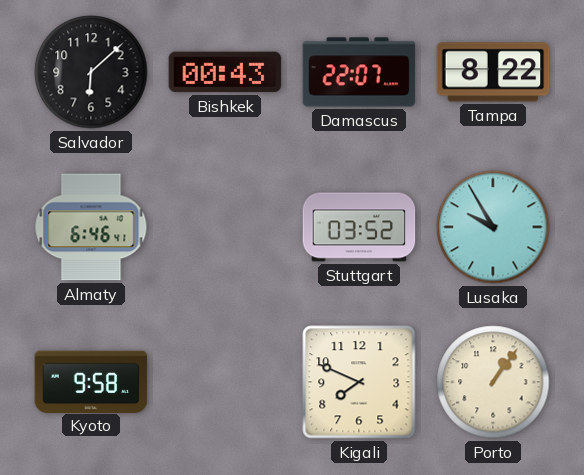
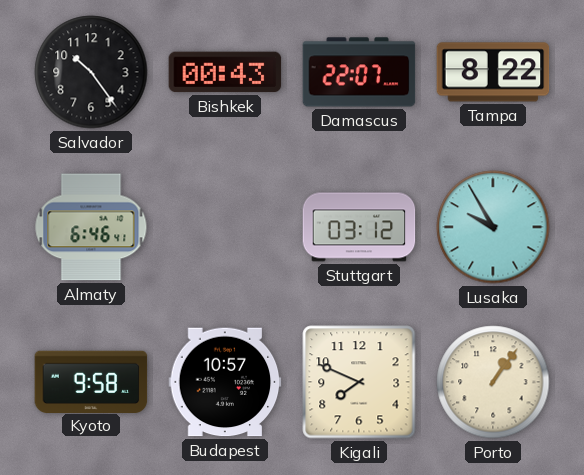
Salvador: 6:08 -> 10:24
Stuttgart: 03:52 -> 03:12
Budapest: none -> 10:57
